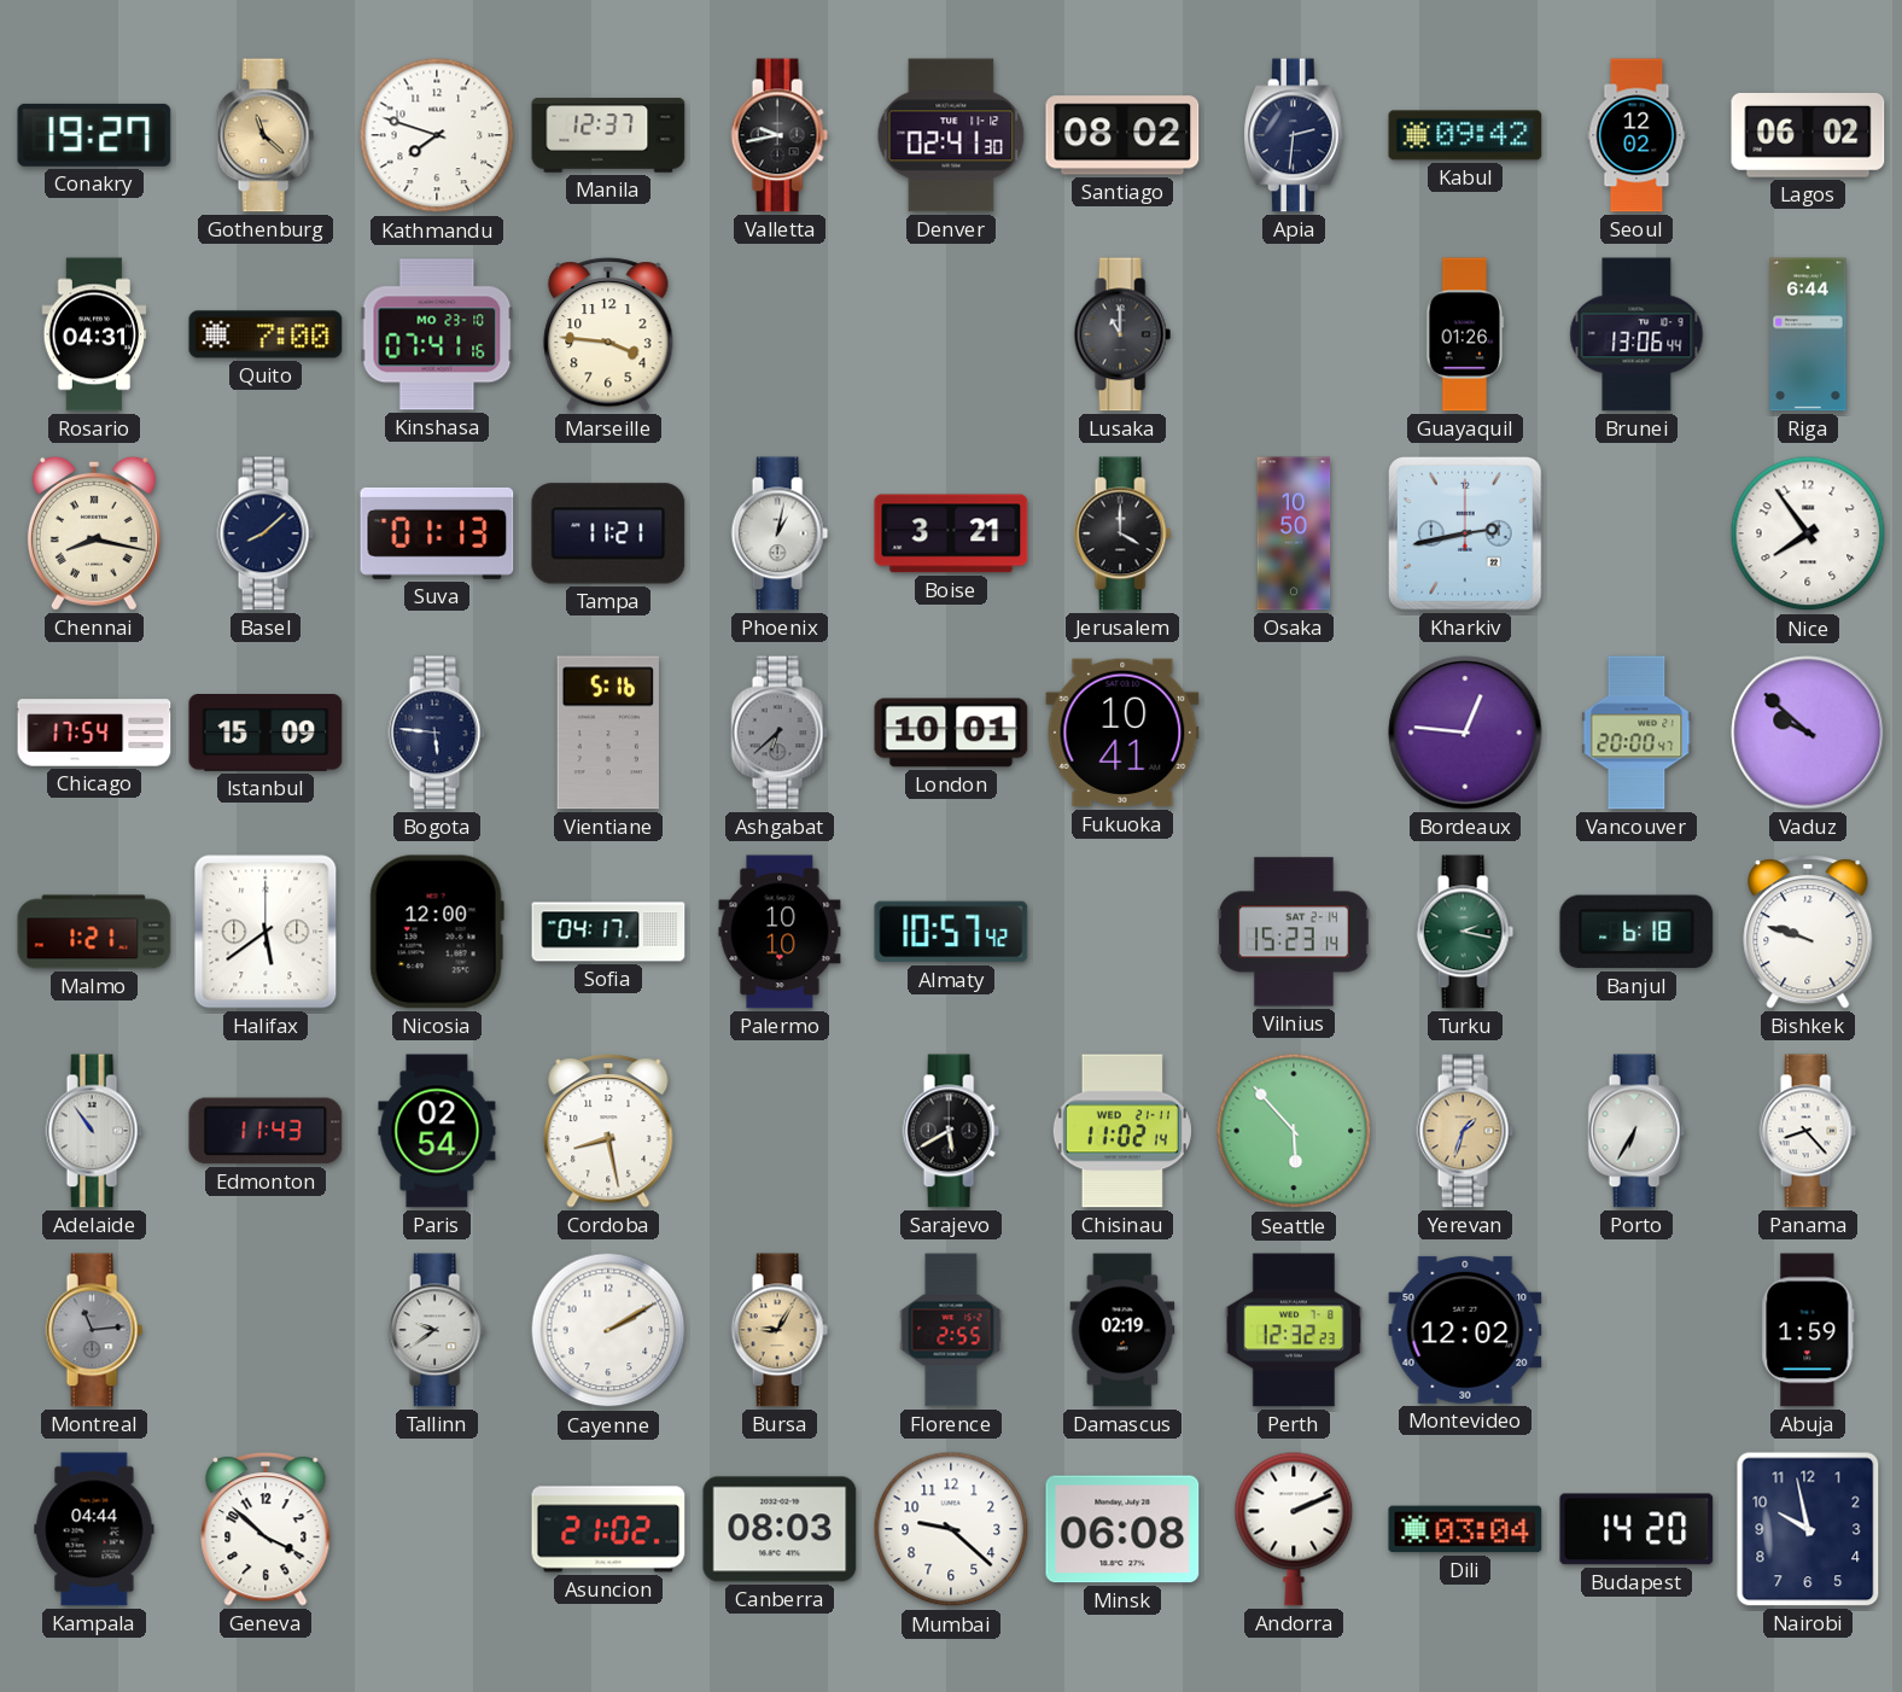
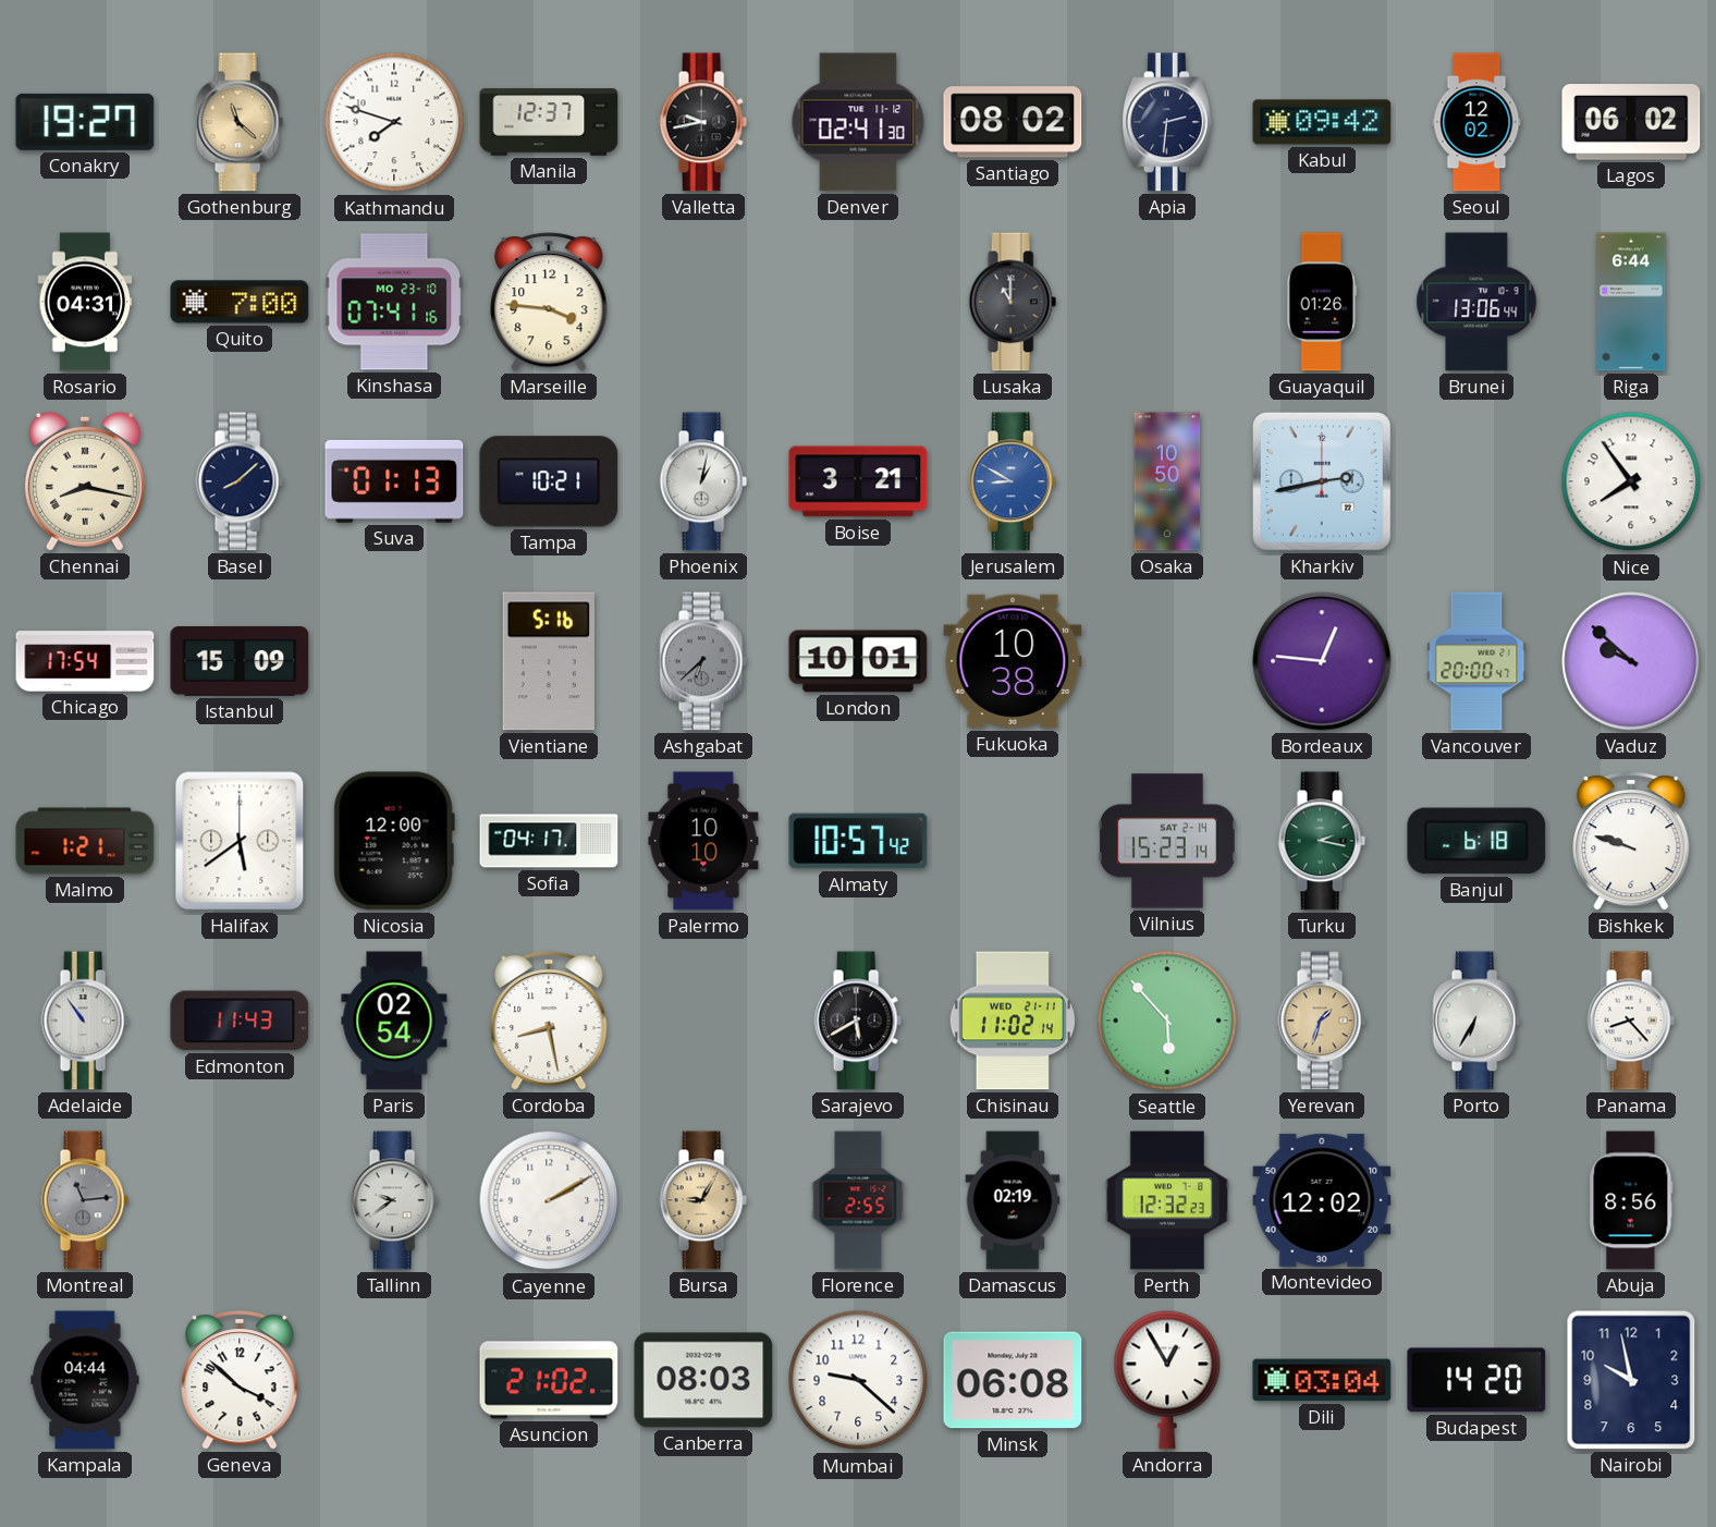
Tampa: 11:21 -> 10:21
Jerusalem: 4:00 -> 8:50
Jerusalem dial: black -> blue
Bogota: 5:46 -> none
Fukuoka: 10:41 -> 10:38
Abuja: 1:59 -> 8:56
Andorra: 2:11 -> 12:55
